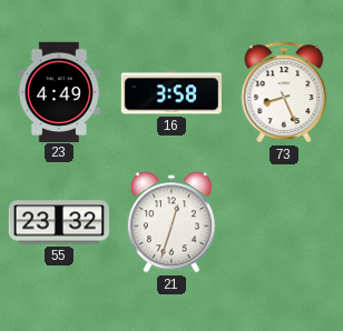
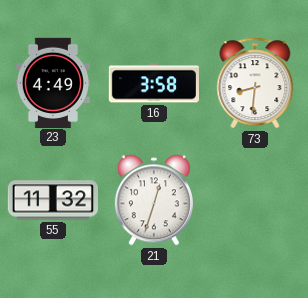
73: 8:26 -> 8:31
55: 23:32 -> 11:32
